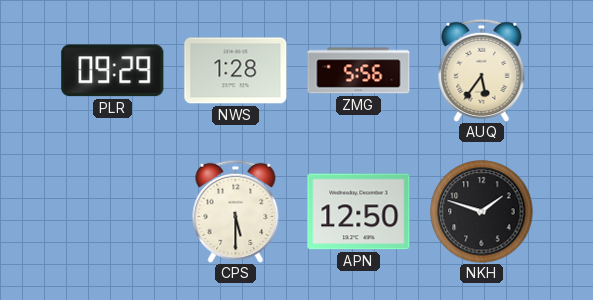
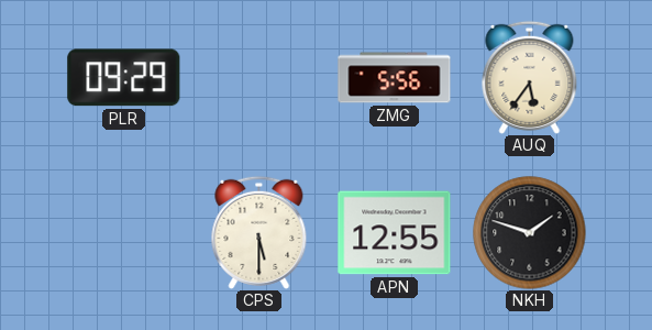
NWS: 1:28 -> none
APN: 12:50 -> 12:55
